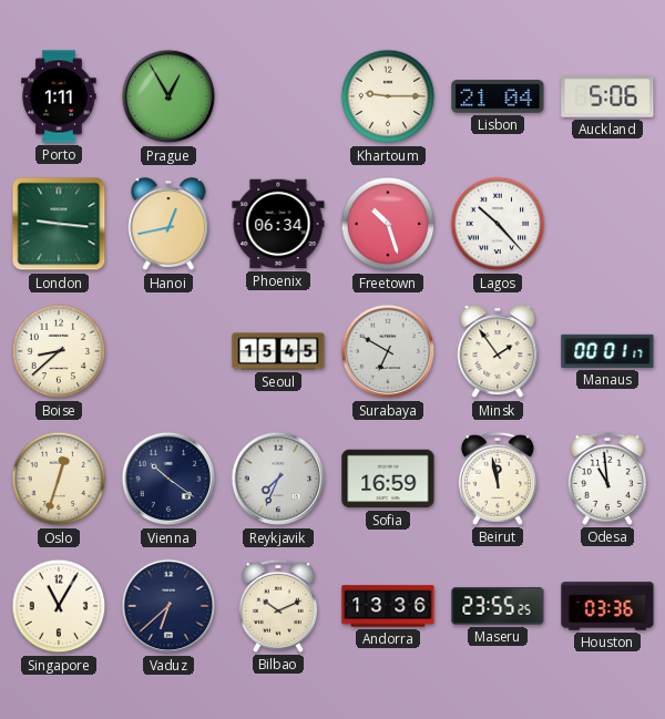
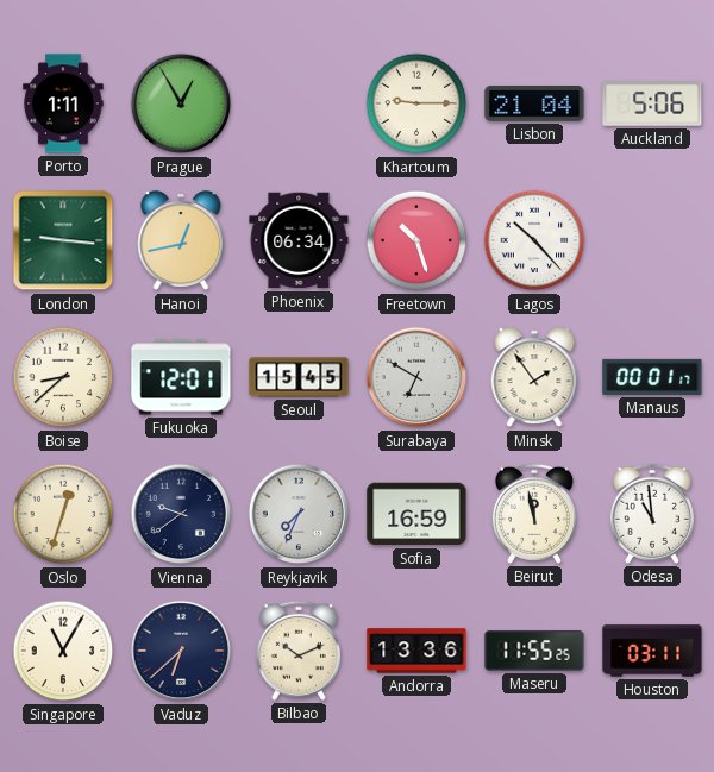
Fukuoka: none -> 12:01
Vienna: 10:21 -> 9:39
Maseru: 23:55 -> 11:55
Houston: 03:36 -> 03:11
